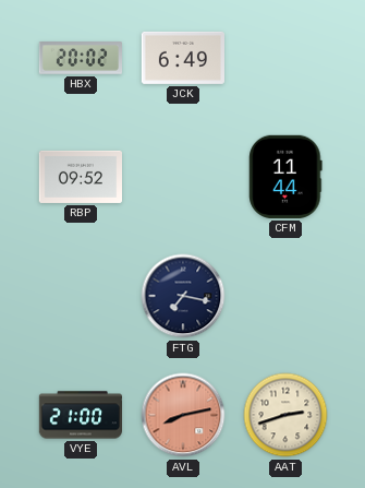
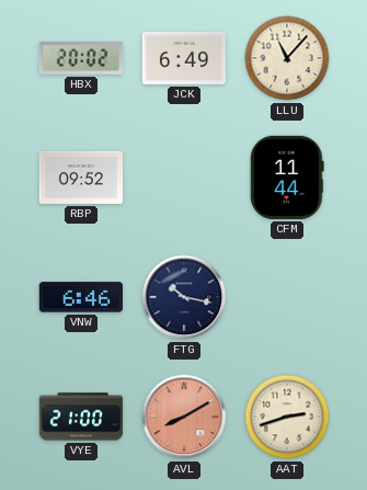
LLU: none -> 11:07
VNW: none -> 6:46
FTG: 7:17 -> 10:17
AVL: 8:13 -> 8:10
